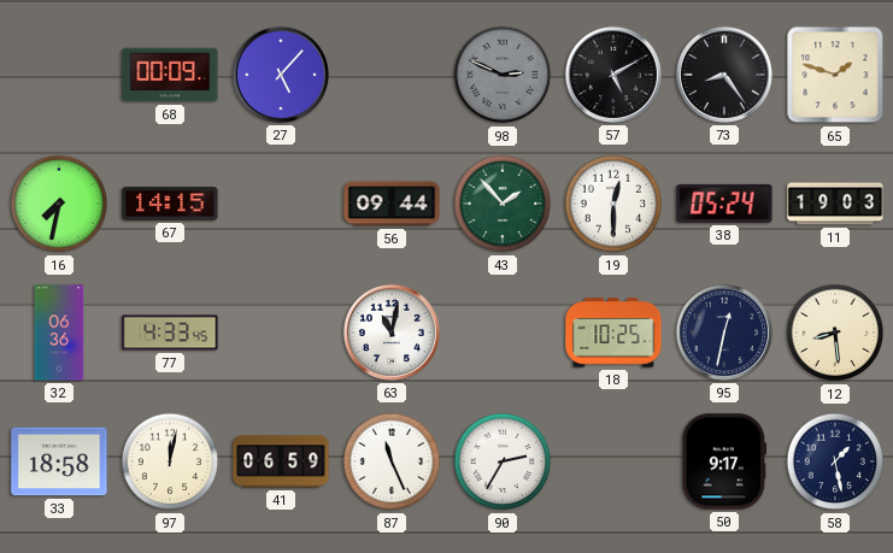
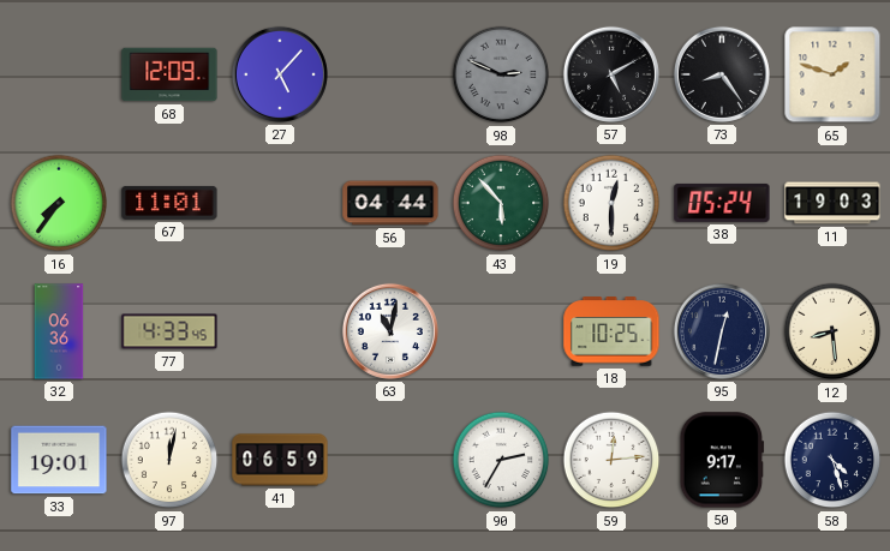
68: 00:09 -> 12:09
16: 7:32 -> 7:36
67: 14:15 -> 11:01
56: 09:44 -> 04:44
43: 1:53 -> 5:53
33: 18:58 -> 19:01
87: 11:26 -> none
59: none -> 12:14
58: 1:28 -> 4:27
